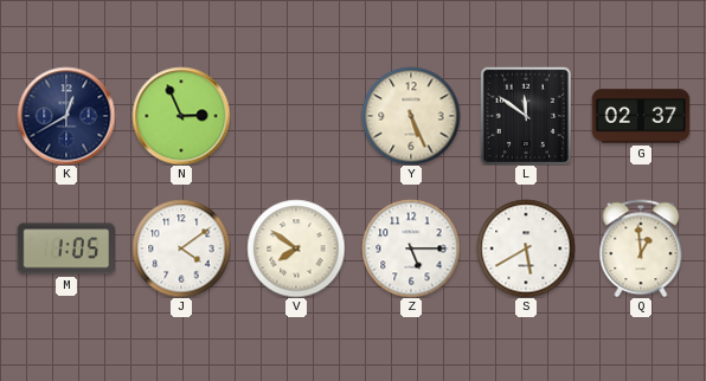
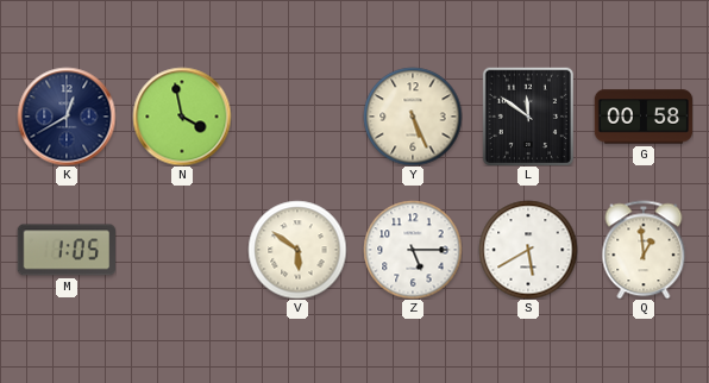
N: 2:56 -> 3:58
G: 02:37 -> 00:58
J: 4:09 -> none
V: 7:51 -> 5:51
